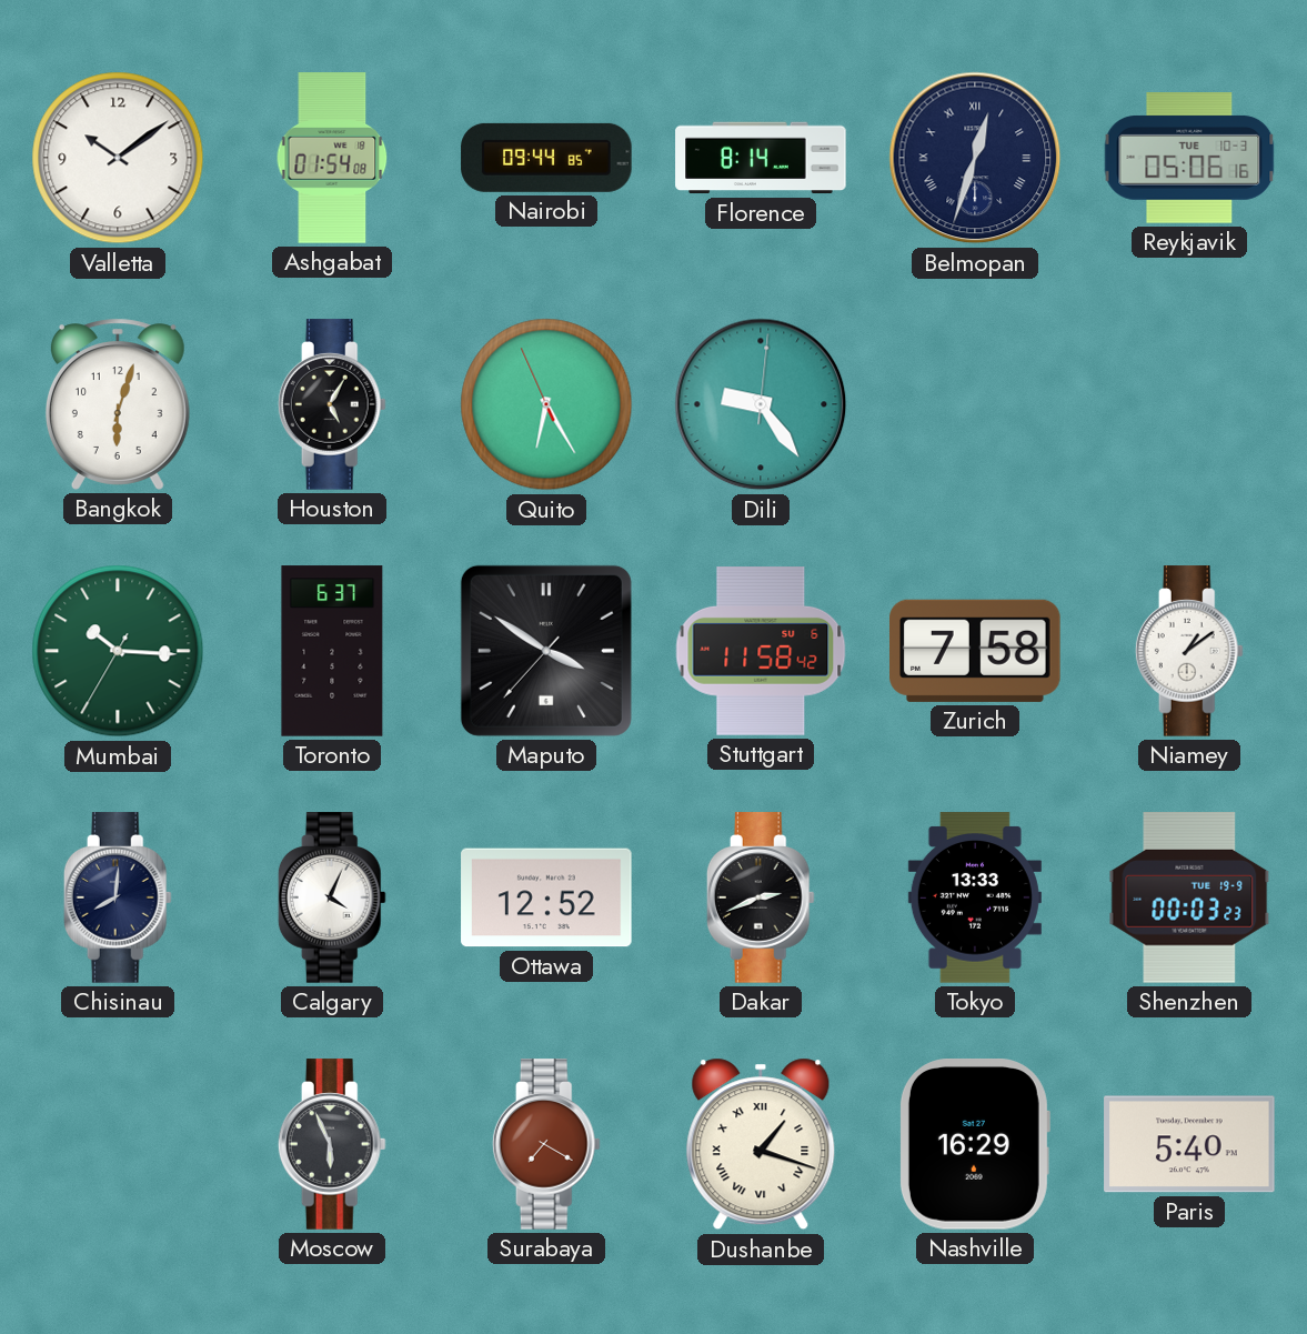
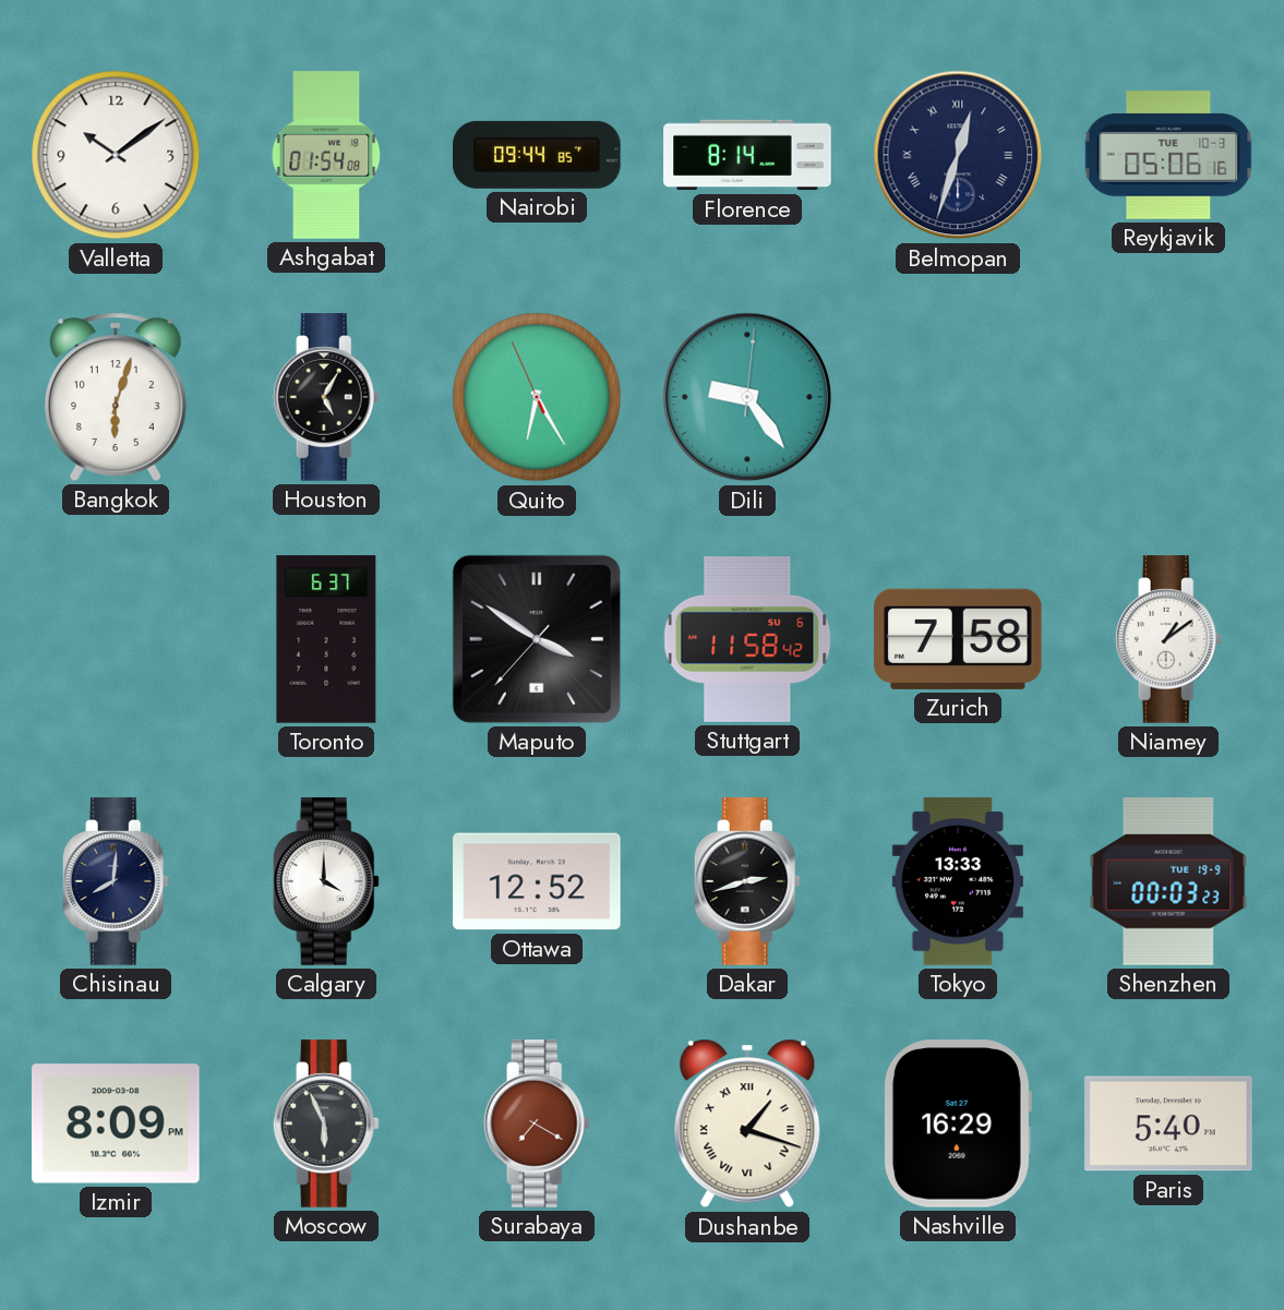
Mumbai: 10:15 -> none
Calgary: 4:04 -> 4:00
Dakar: 2:41 -> 2:42
Izmir: none -> 8:09
